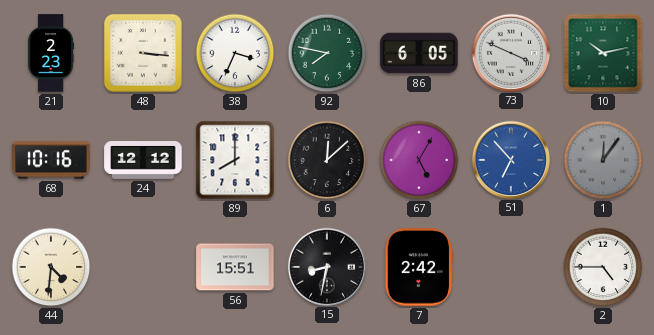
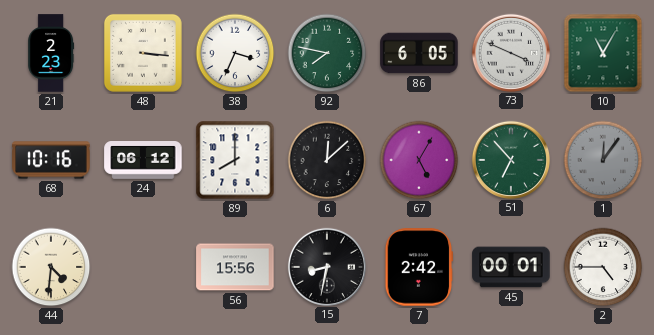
10: 10:13 -> 11:05
24: 12:12 -> 06:12
51 dial: blue -> green
56: 15:51 -> 15:56
45: none -> 00:01
